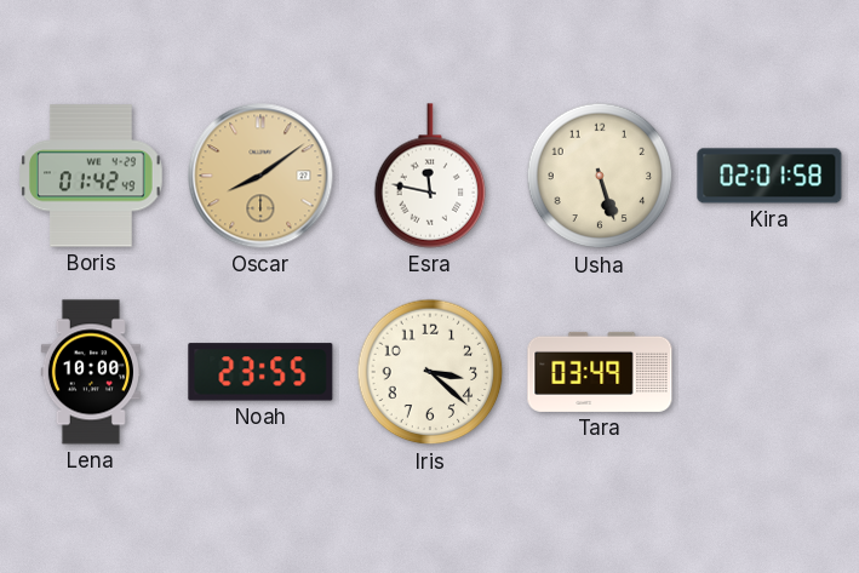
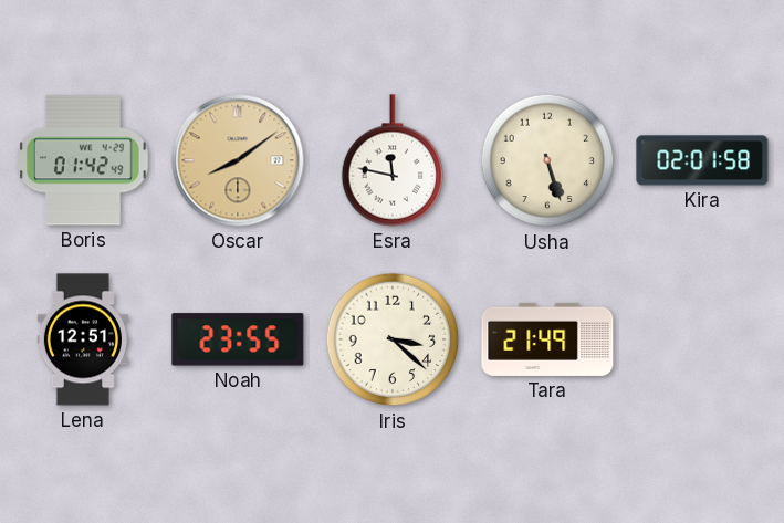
Lena: 10:00 -> 12:51
Tara: 03:49 -> 21:49
